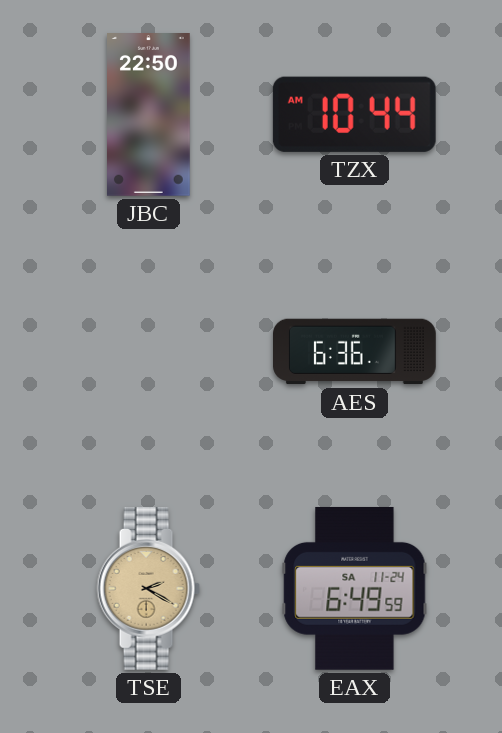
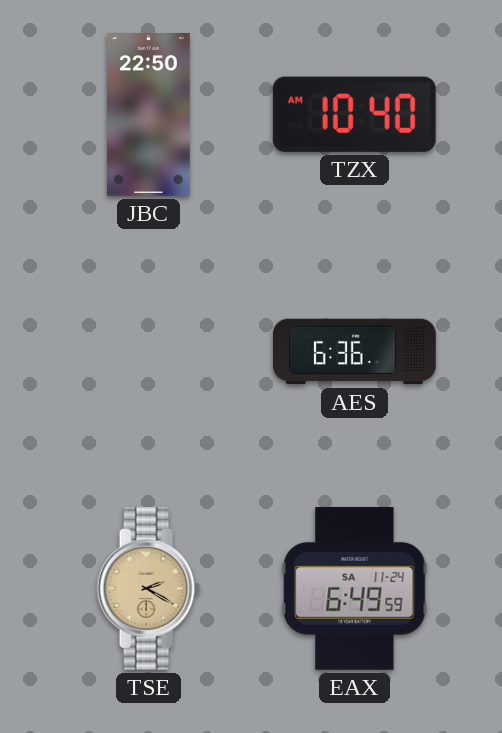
TZX: 10:44 -> 10:40
